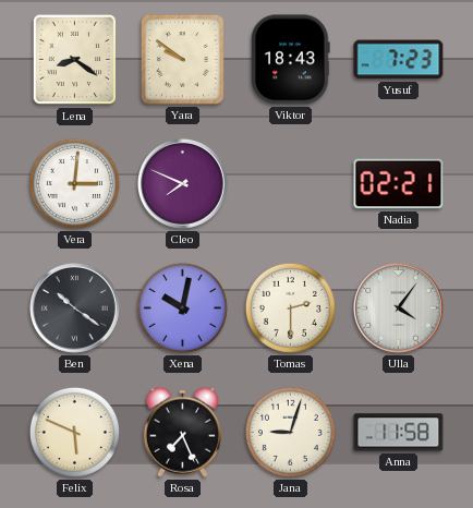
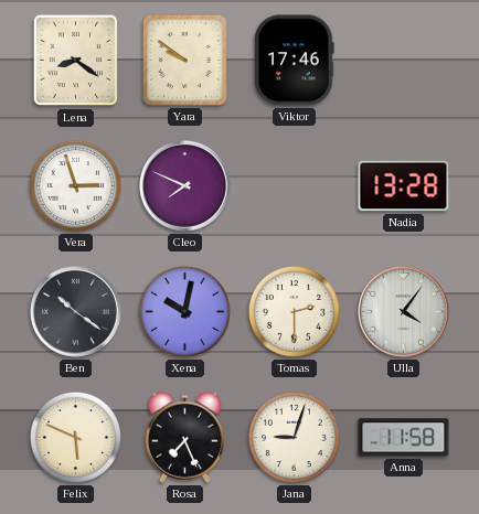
Viktor: 18:43 -> 17:46
Yusuf: 7:23 -> none
Vera: 3:01 -> 2:57
Nadia: 02:21 -> 13:28
